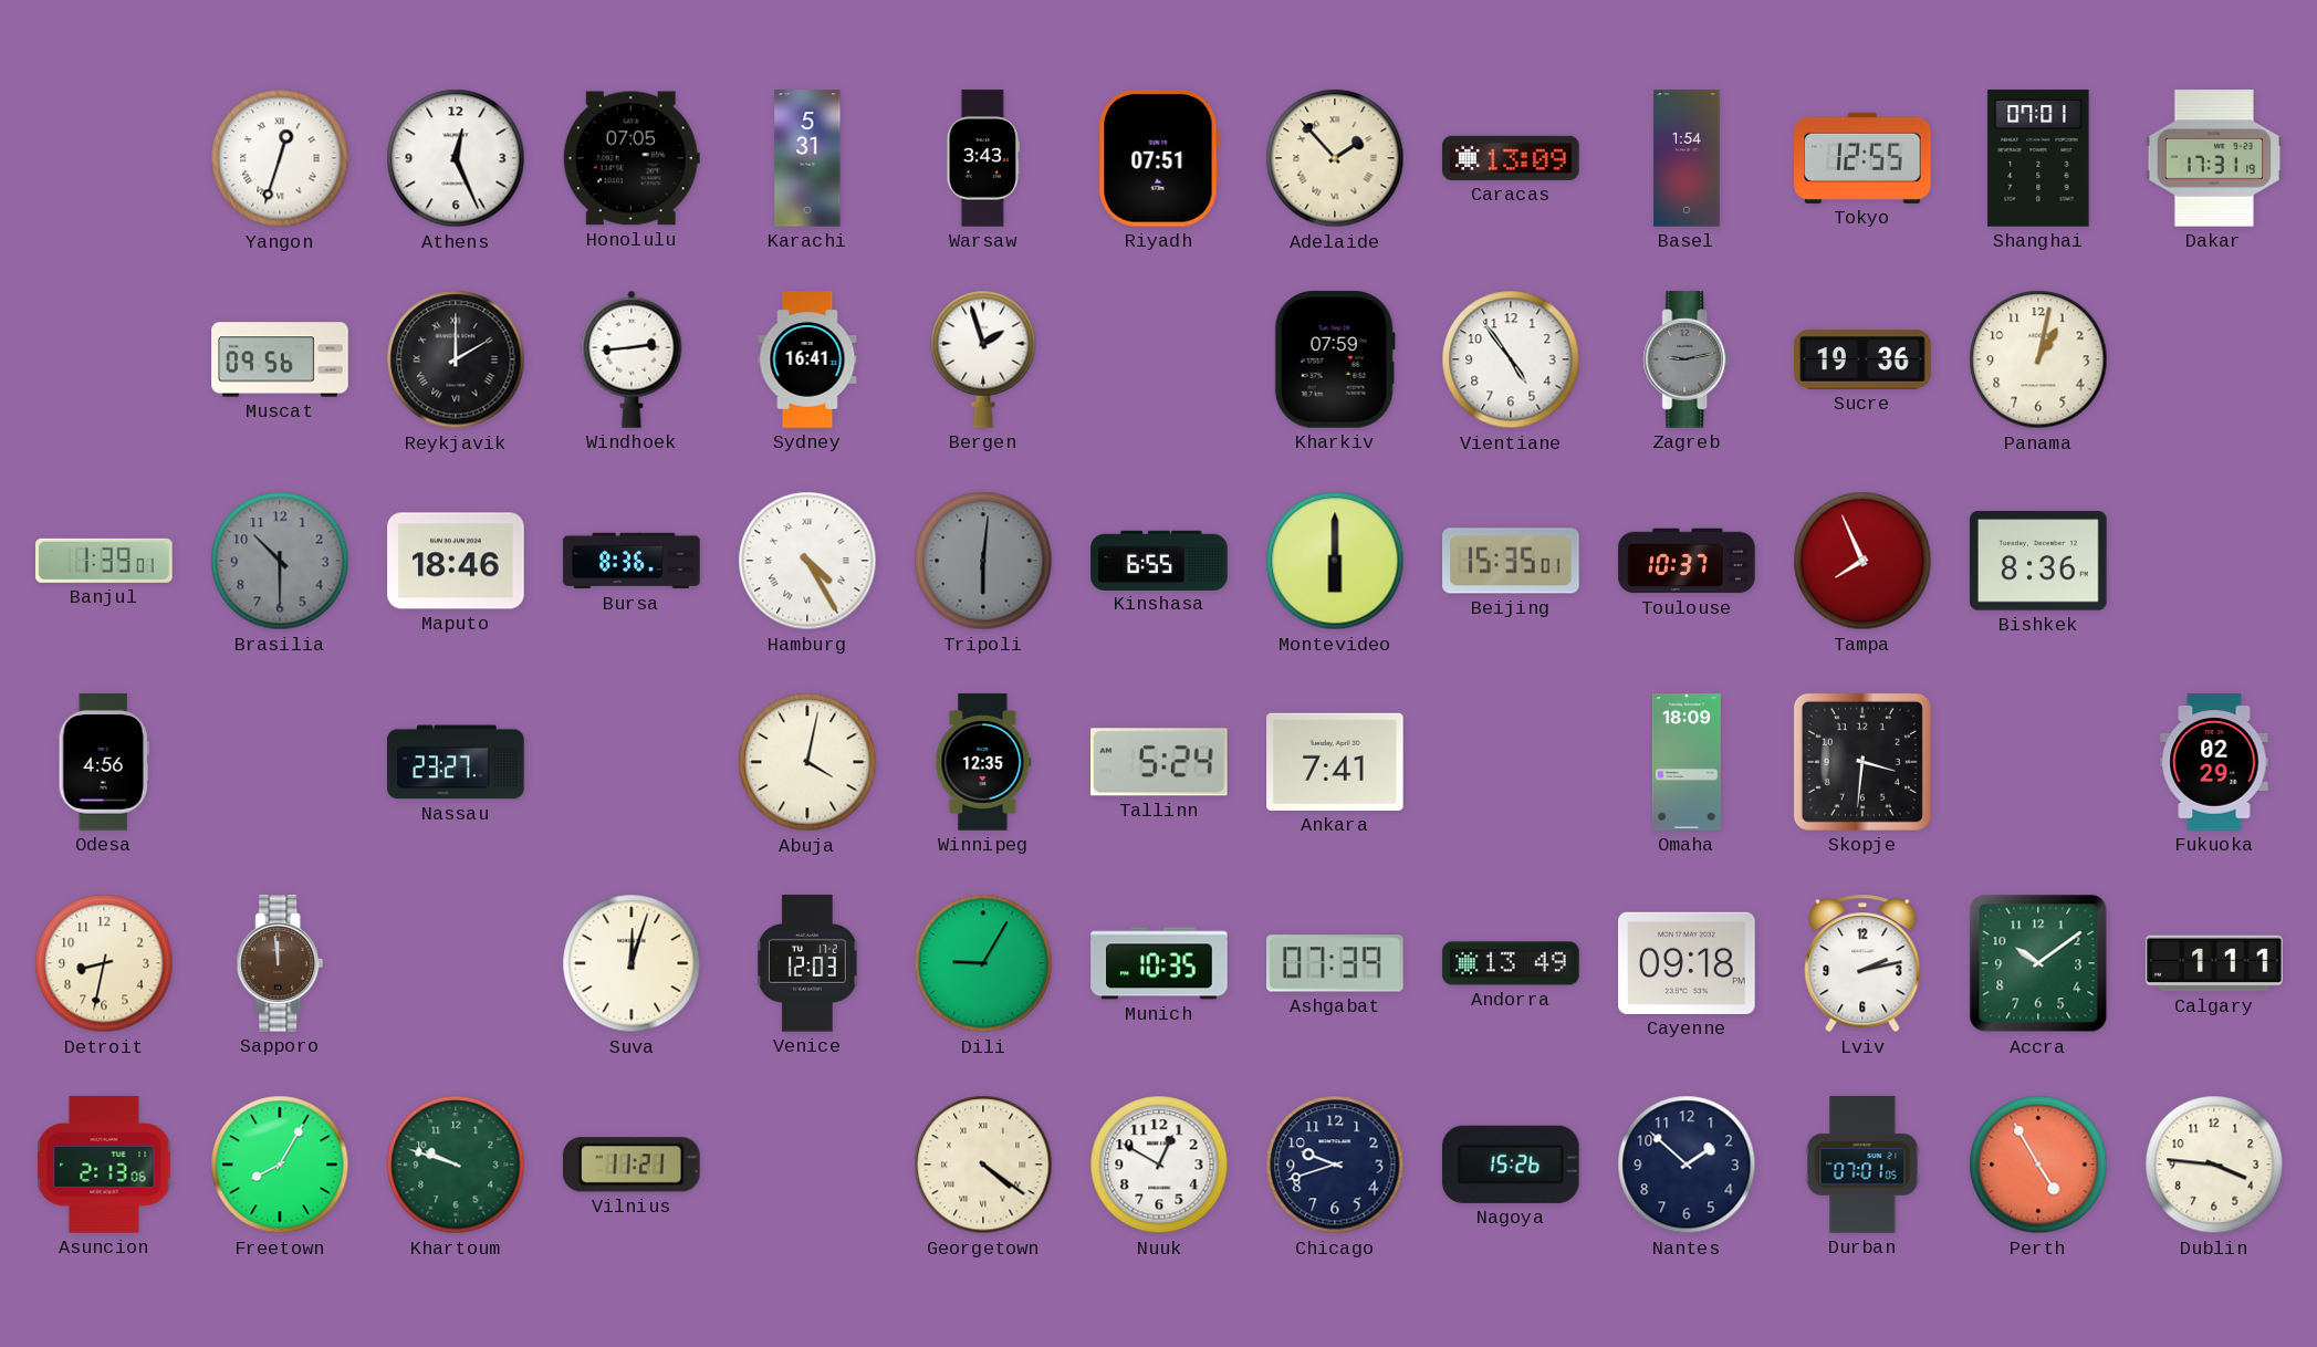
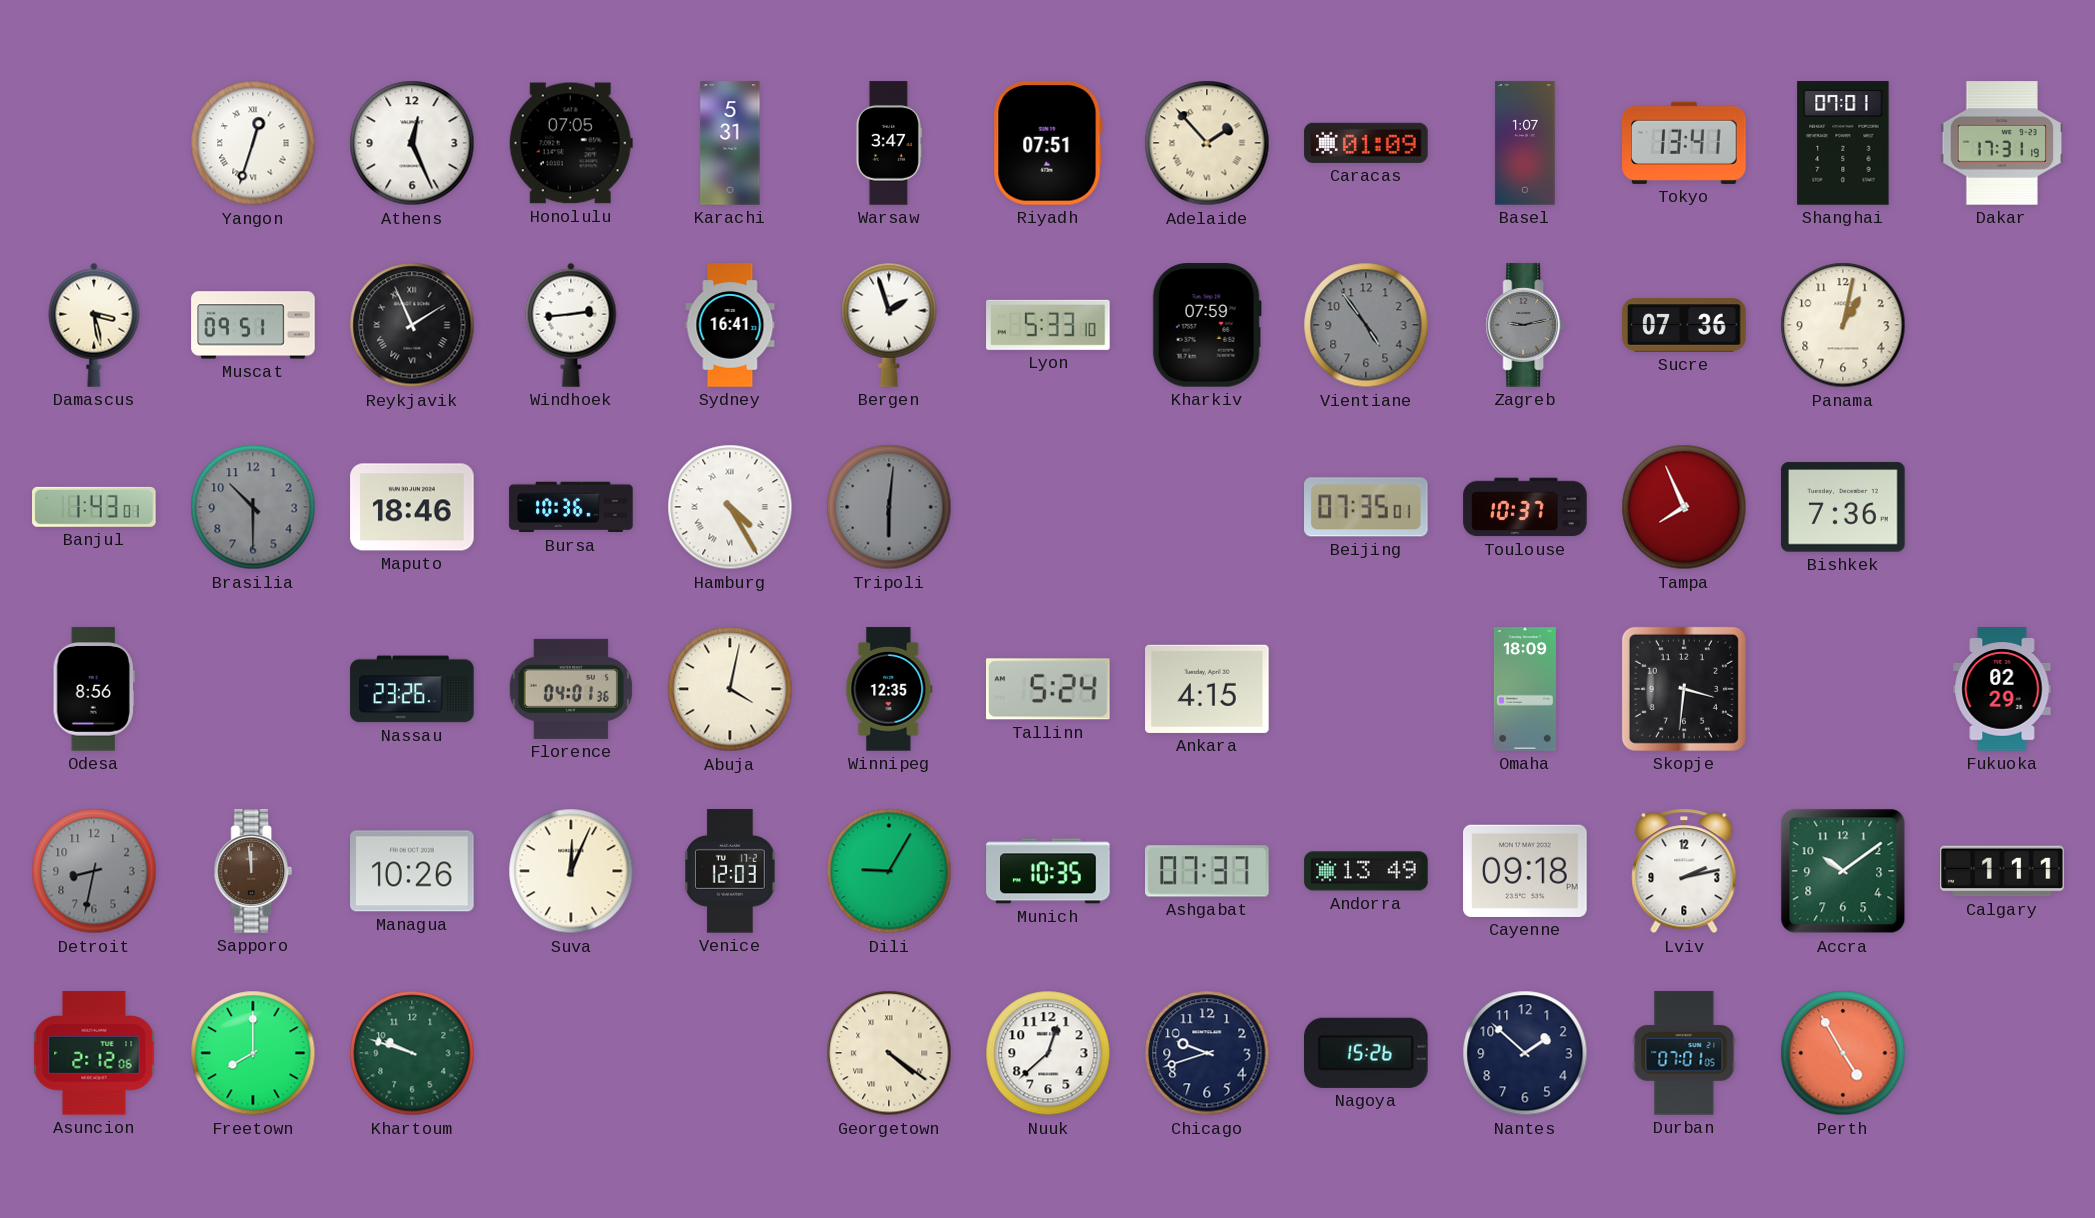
Warsaw: 3:43 -> 3:47
Caracas: 13:09 -> 01:09
Basel: 1:54 -> 1:07
Tokyo: 12:55 -> 13:41
Damascus: none -> 3:28
Muscat: 09:56 -> 09:51
Reykjavik: 2:00 -> 1:56
Lyon: none -> 5:33
Vientiane dial: white -> grey
Sucre: 19:36 -> 07:36
Banjul: 1:39 -> 1:43
Bursa: 8:36 -> 10:36
Kinshasa: 6:55 -> none
Montevideo: 6:00 -> none
Beijing: 15:35 -> 07:35
Bishkek: 8:36 -> 7:36
Odesa: 4:56 -> 8:56
Nassau: 23:27 -> 23:26
Florence: none -> 04:01
Ankara: 7:41 -> 4:15
Detroit dial: cream -> grey
Managua: none -> 10:26
Suva: 12:03 -> 12:04
Ashgabat: 07:39 -> 07:37
Asuncion: 2:13 -> 2:12
Freetown: 8:05 -> 8:00
Vilnius: 11:21 -> none
Nuuk: 12:50 -> 12:38
Dublin: 3:46 -> none
